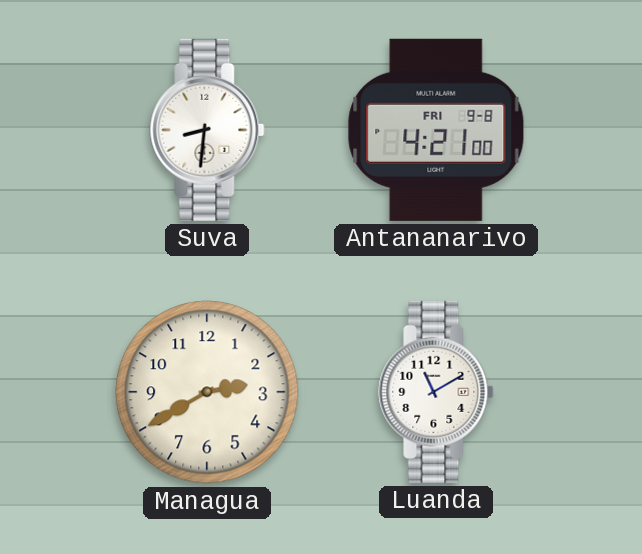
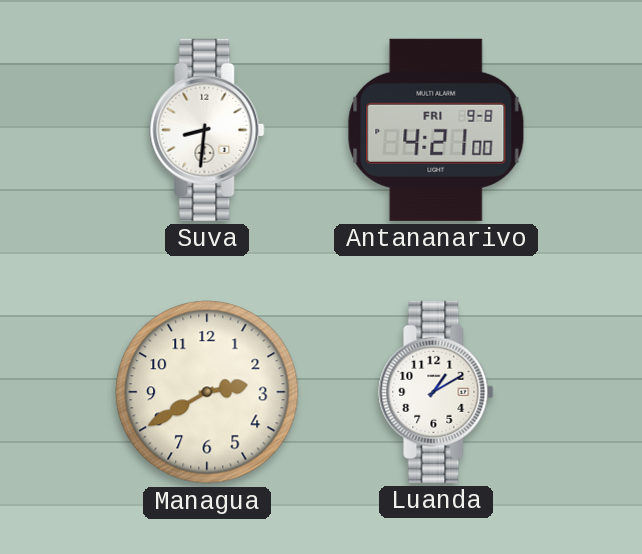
Luanda: 11:10 -> 1:10
